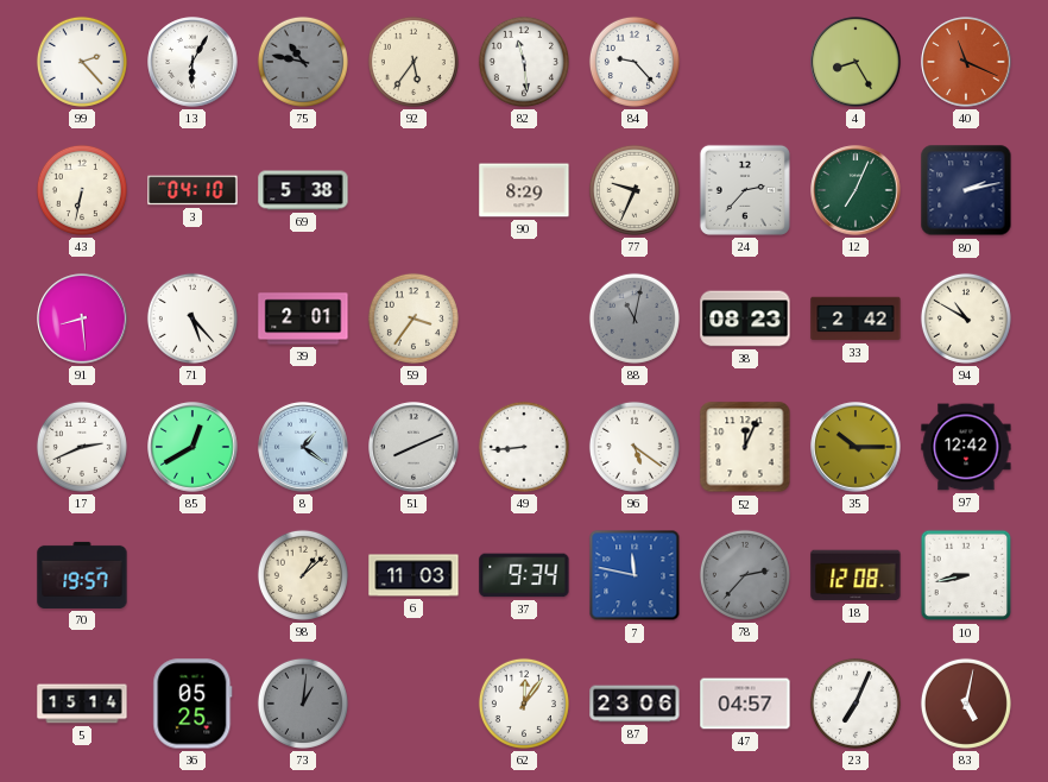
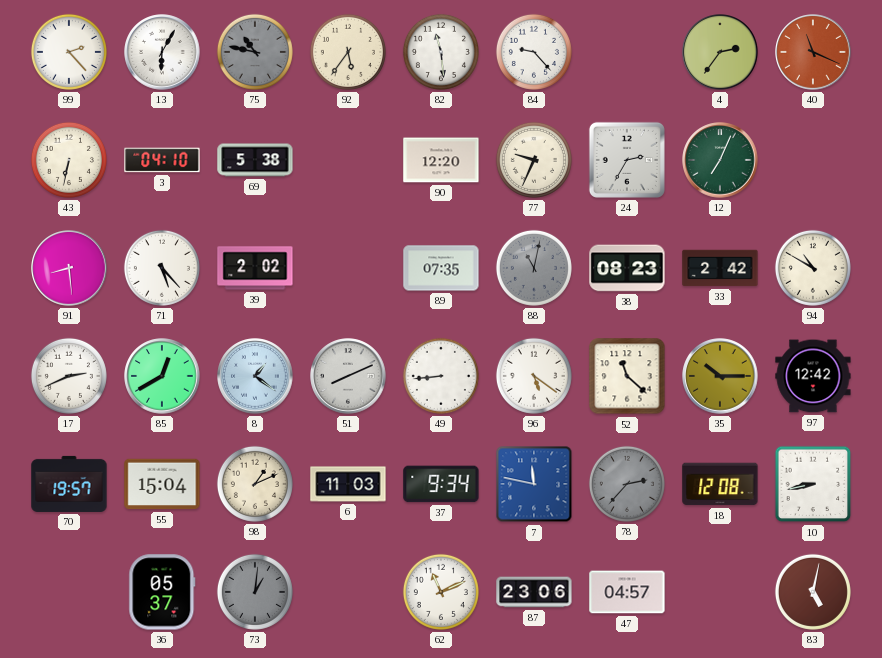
4: 8:25 -> 2:36
90: 8:29 -> 12:20
24: 2:37 -> 2:35
80: 2:13 -> none
39: 2:01 -> 2:02
59: 3:36 -> none
89: none -> 07:35
52: 12:04 -> 11:22
55: none -> 15:04
98: 1:08 -> 1:11
5: 15:14 -> none
36: 05:25 -> 05:37
62: 12:06 -> 11:11
23: 7:04 -> none
